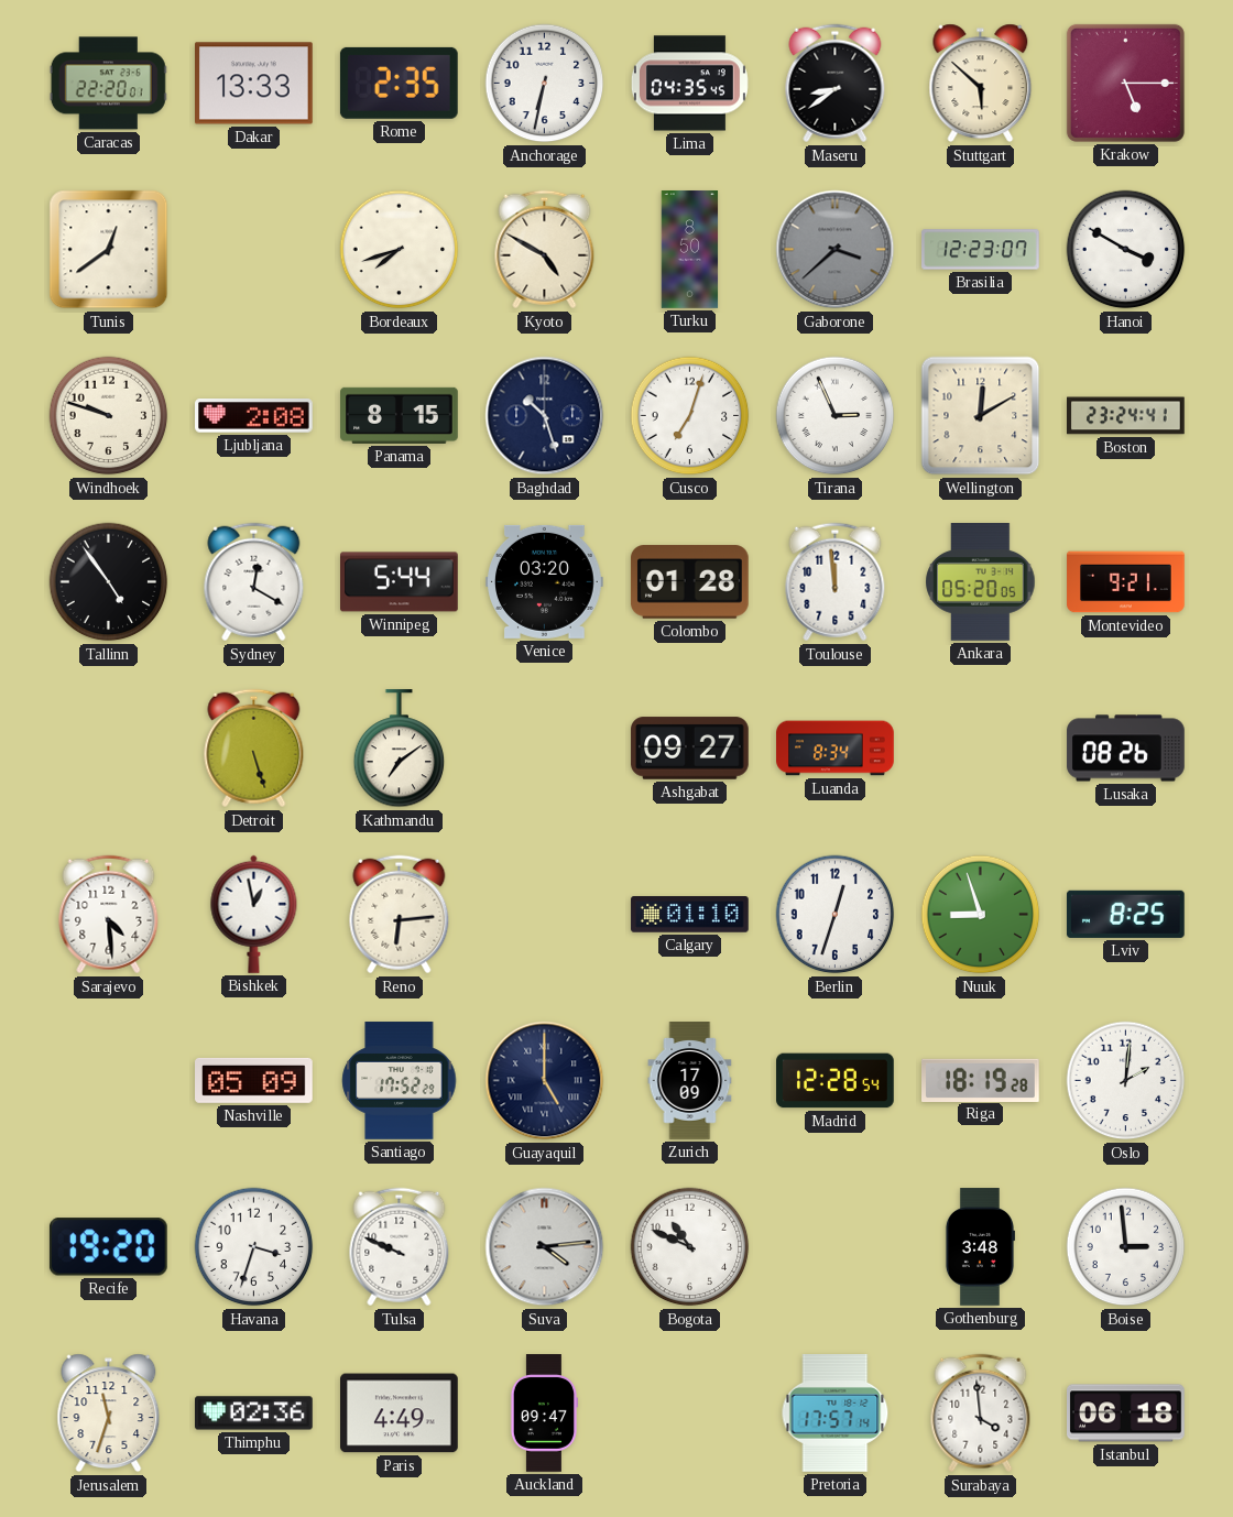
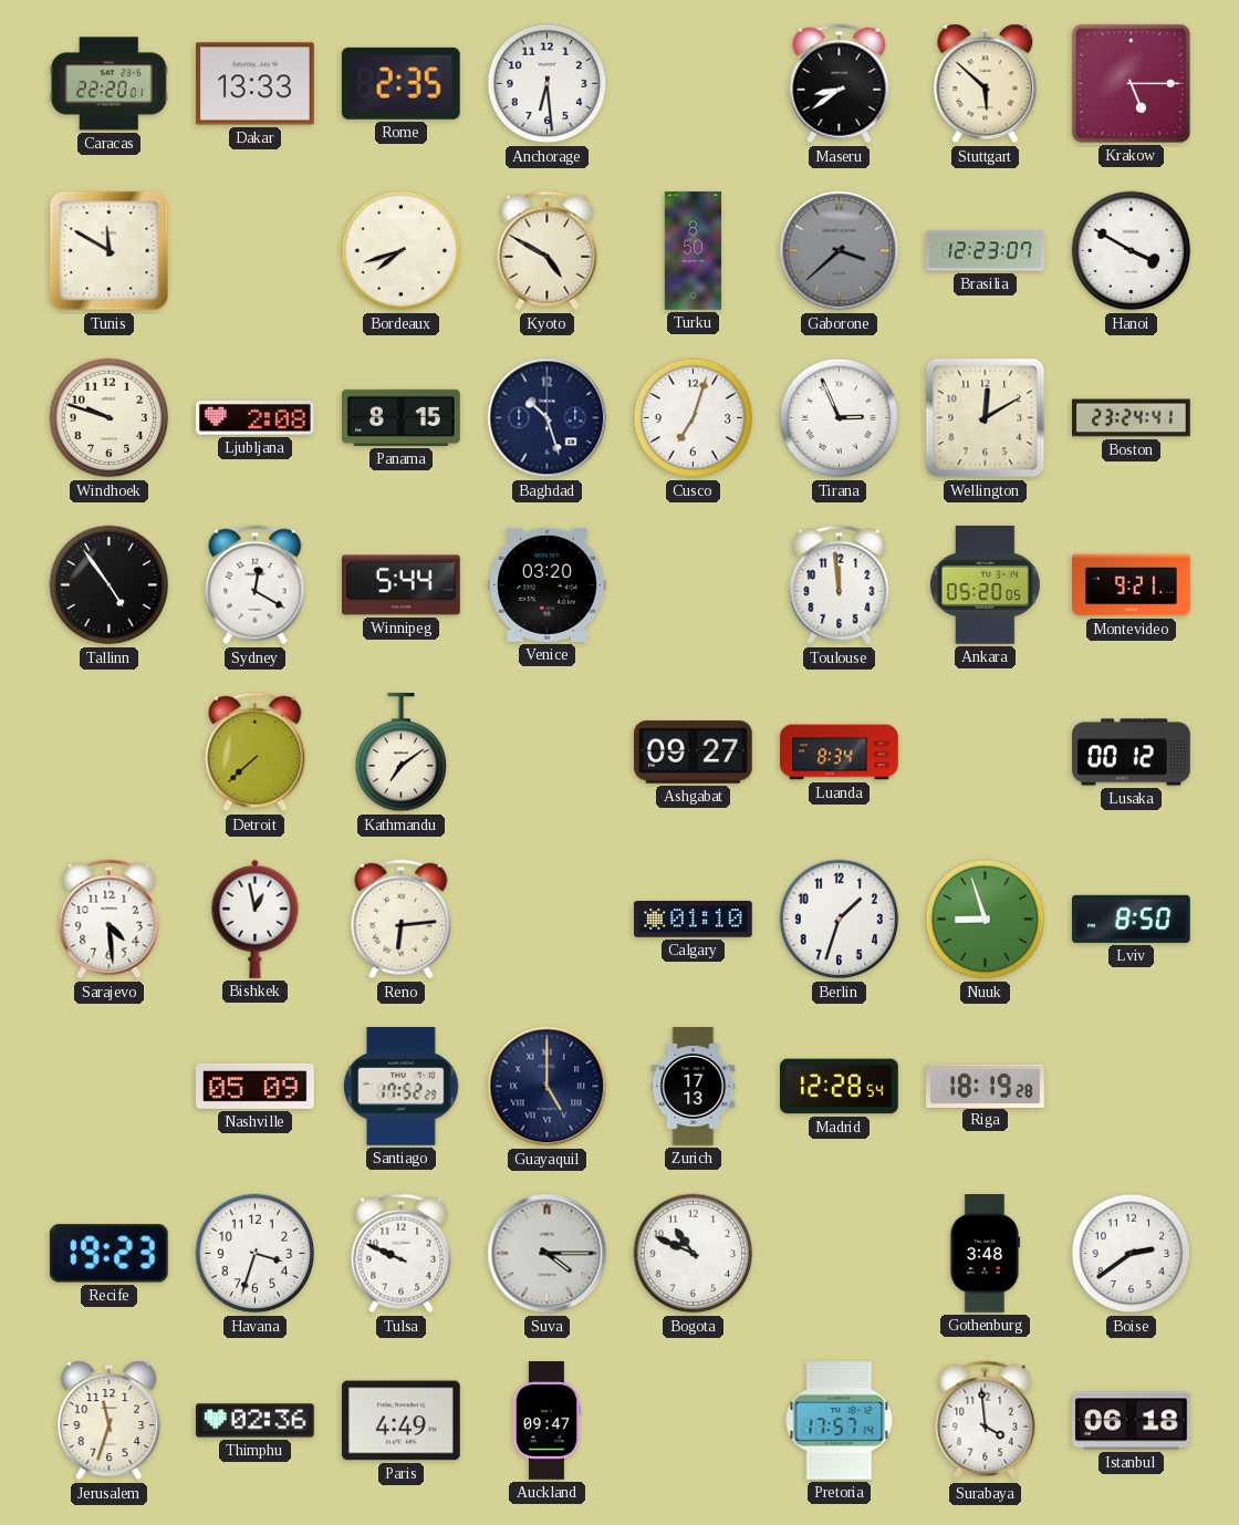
Anchorage: 6:32 -> 6:29
Lima: 04:35 -> none
Tunis: 12:39 -> 11:50
Colombo: 01:28 -> none
Detroit: 5:27 -> 7:38
Lusaka: 08:26 -> 00:12
Berlin: 12:33 -> 1:33
Lviv: 8:25 -> 8:50
Zurich: 17:09 -> 17:13
Oslo: 2:01 -> none
Recife: 19:20 -> 19:23
Suva: 4:14 -> 4:15
Boise: 2:59 -> 2:39
